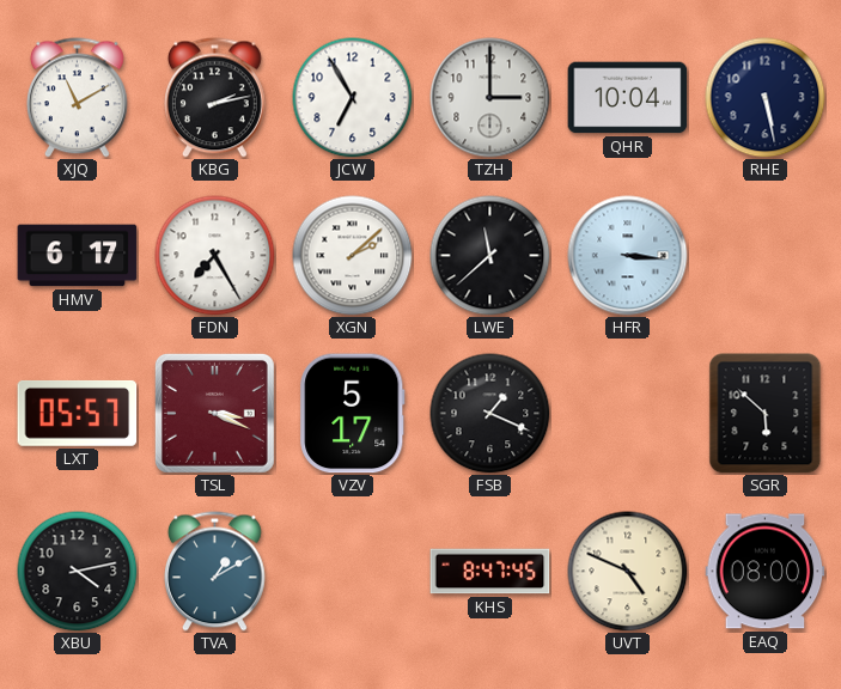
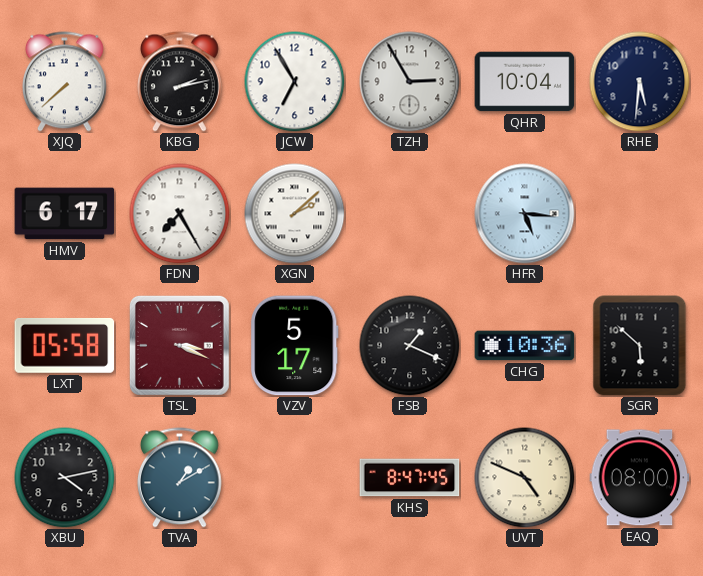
XJQ: 11:10 -> 7:38
TZH: 3:00 -> 2:55
RHE: 5:28 -> 5:31
LWE: 11:38 -> none
HFR: 3:16 -> 5:16
LXT: 05:57 -> 05:58
CHG: none -> 10:36
